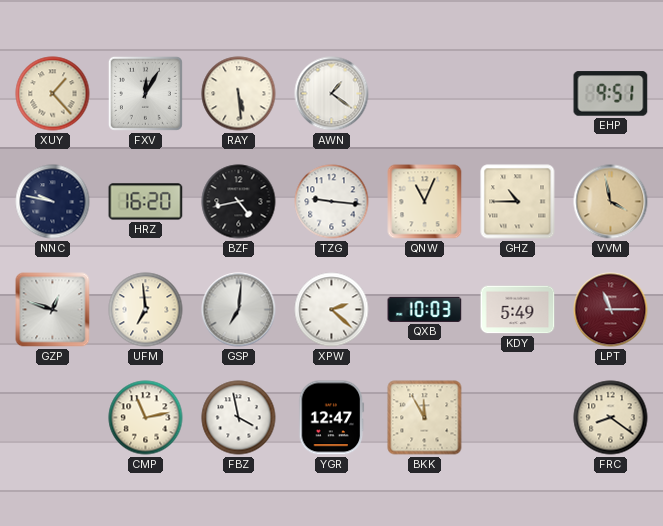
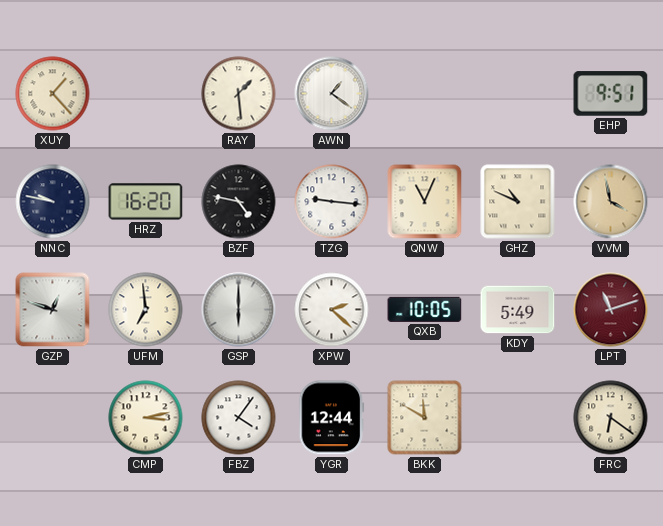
FXV: 12:05 -> none
RAY: 5:29 -> 1:29
BZF: 4:43 -> 4:47
GHZ: 10:45 -> 10:49
GSP: 7:01 -> 6:00
QXB: 10:03 -> 10:05
LPT: 11:15 -> 11:12
CMP: 11:13 -> 3:13
FBZ: 3:58 -> 4:06
YGR: 12:47 -> 12:44
BKK: 11:55 -> 11:50
FRC: 8:21 -> 6:21
